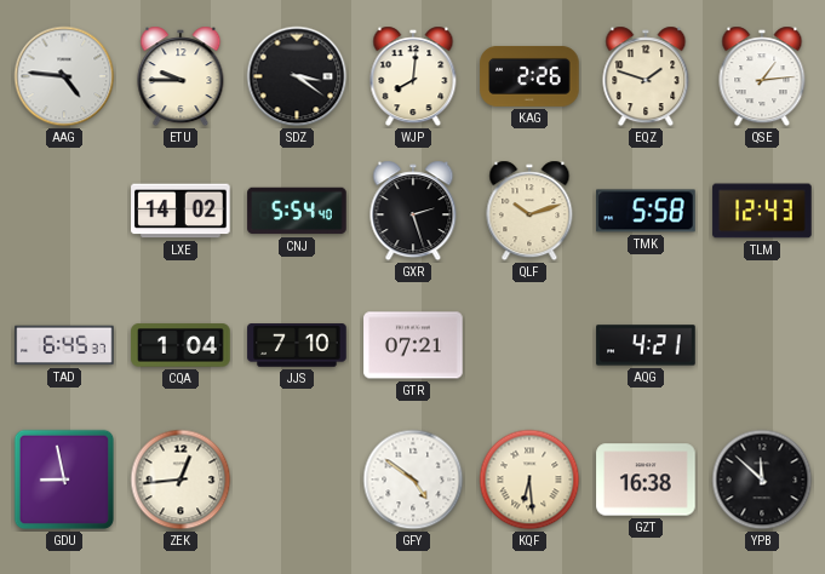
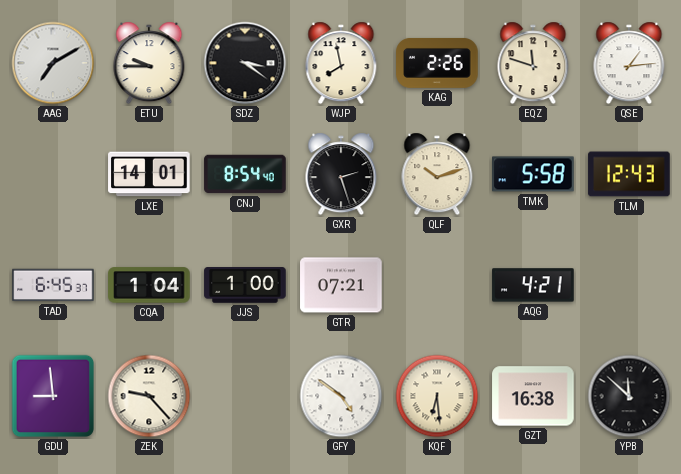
AAG: 4:46 -> 7:10
WJP: 8:01 -> 7:58
EQZ: 1:48 -> 11:48
LXE: 14:02 -> 14:01
CNJ: 5:54 -> 8:54
JJS: 7:10 -> 1:00
GDU: 8:58 -> 8:59
ZEK: 12:44 -> 9:23
